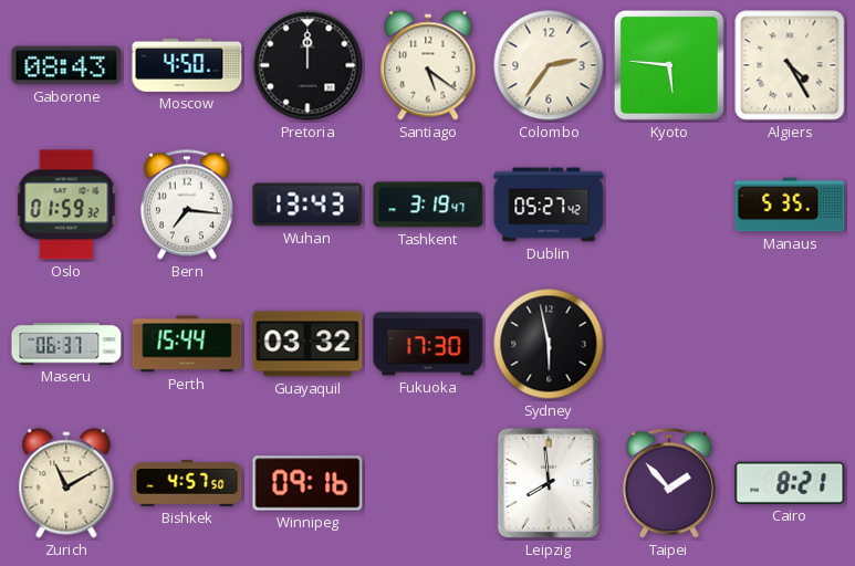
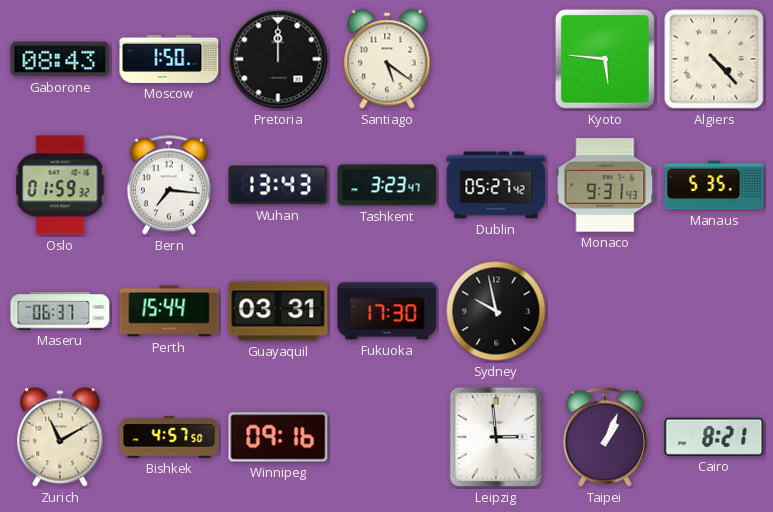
Moscow: 4:50 -> 1:50
Colombo: 2:36 -> none
Algiers: 4:25 -> 4:23
Tashkent: 3:19 -> 3:23
Monaco: none -> 9:31
Guayaquil: 03:32 -> 03:31
Sydney: 5:58 -> 9:58
Leipzig: 7:59 -> 2:59
Taipei: 1:53 -> 1:04
